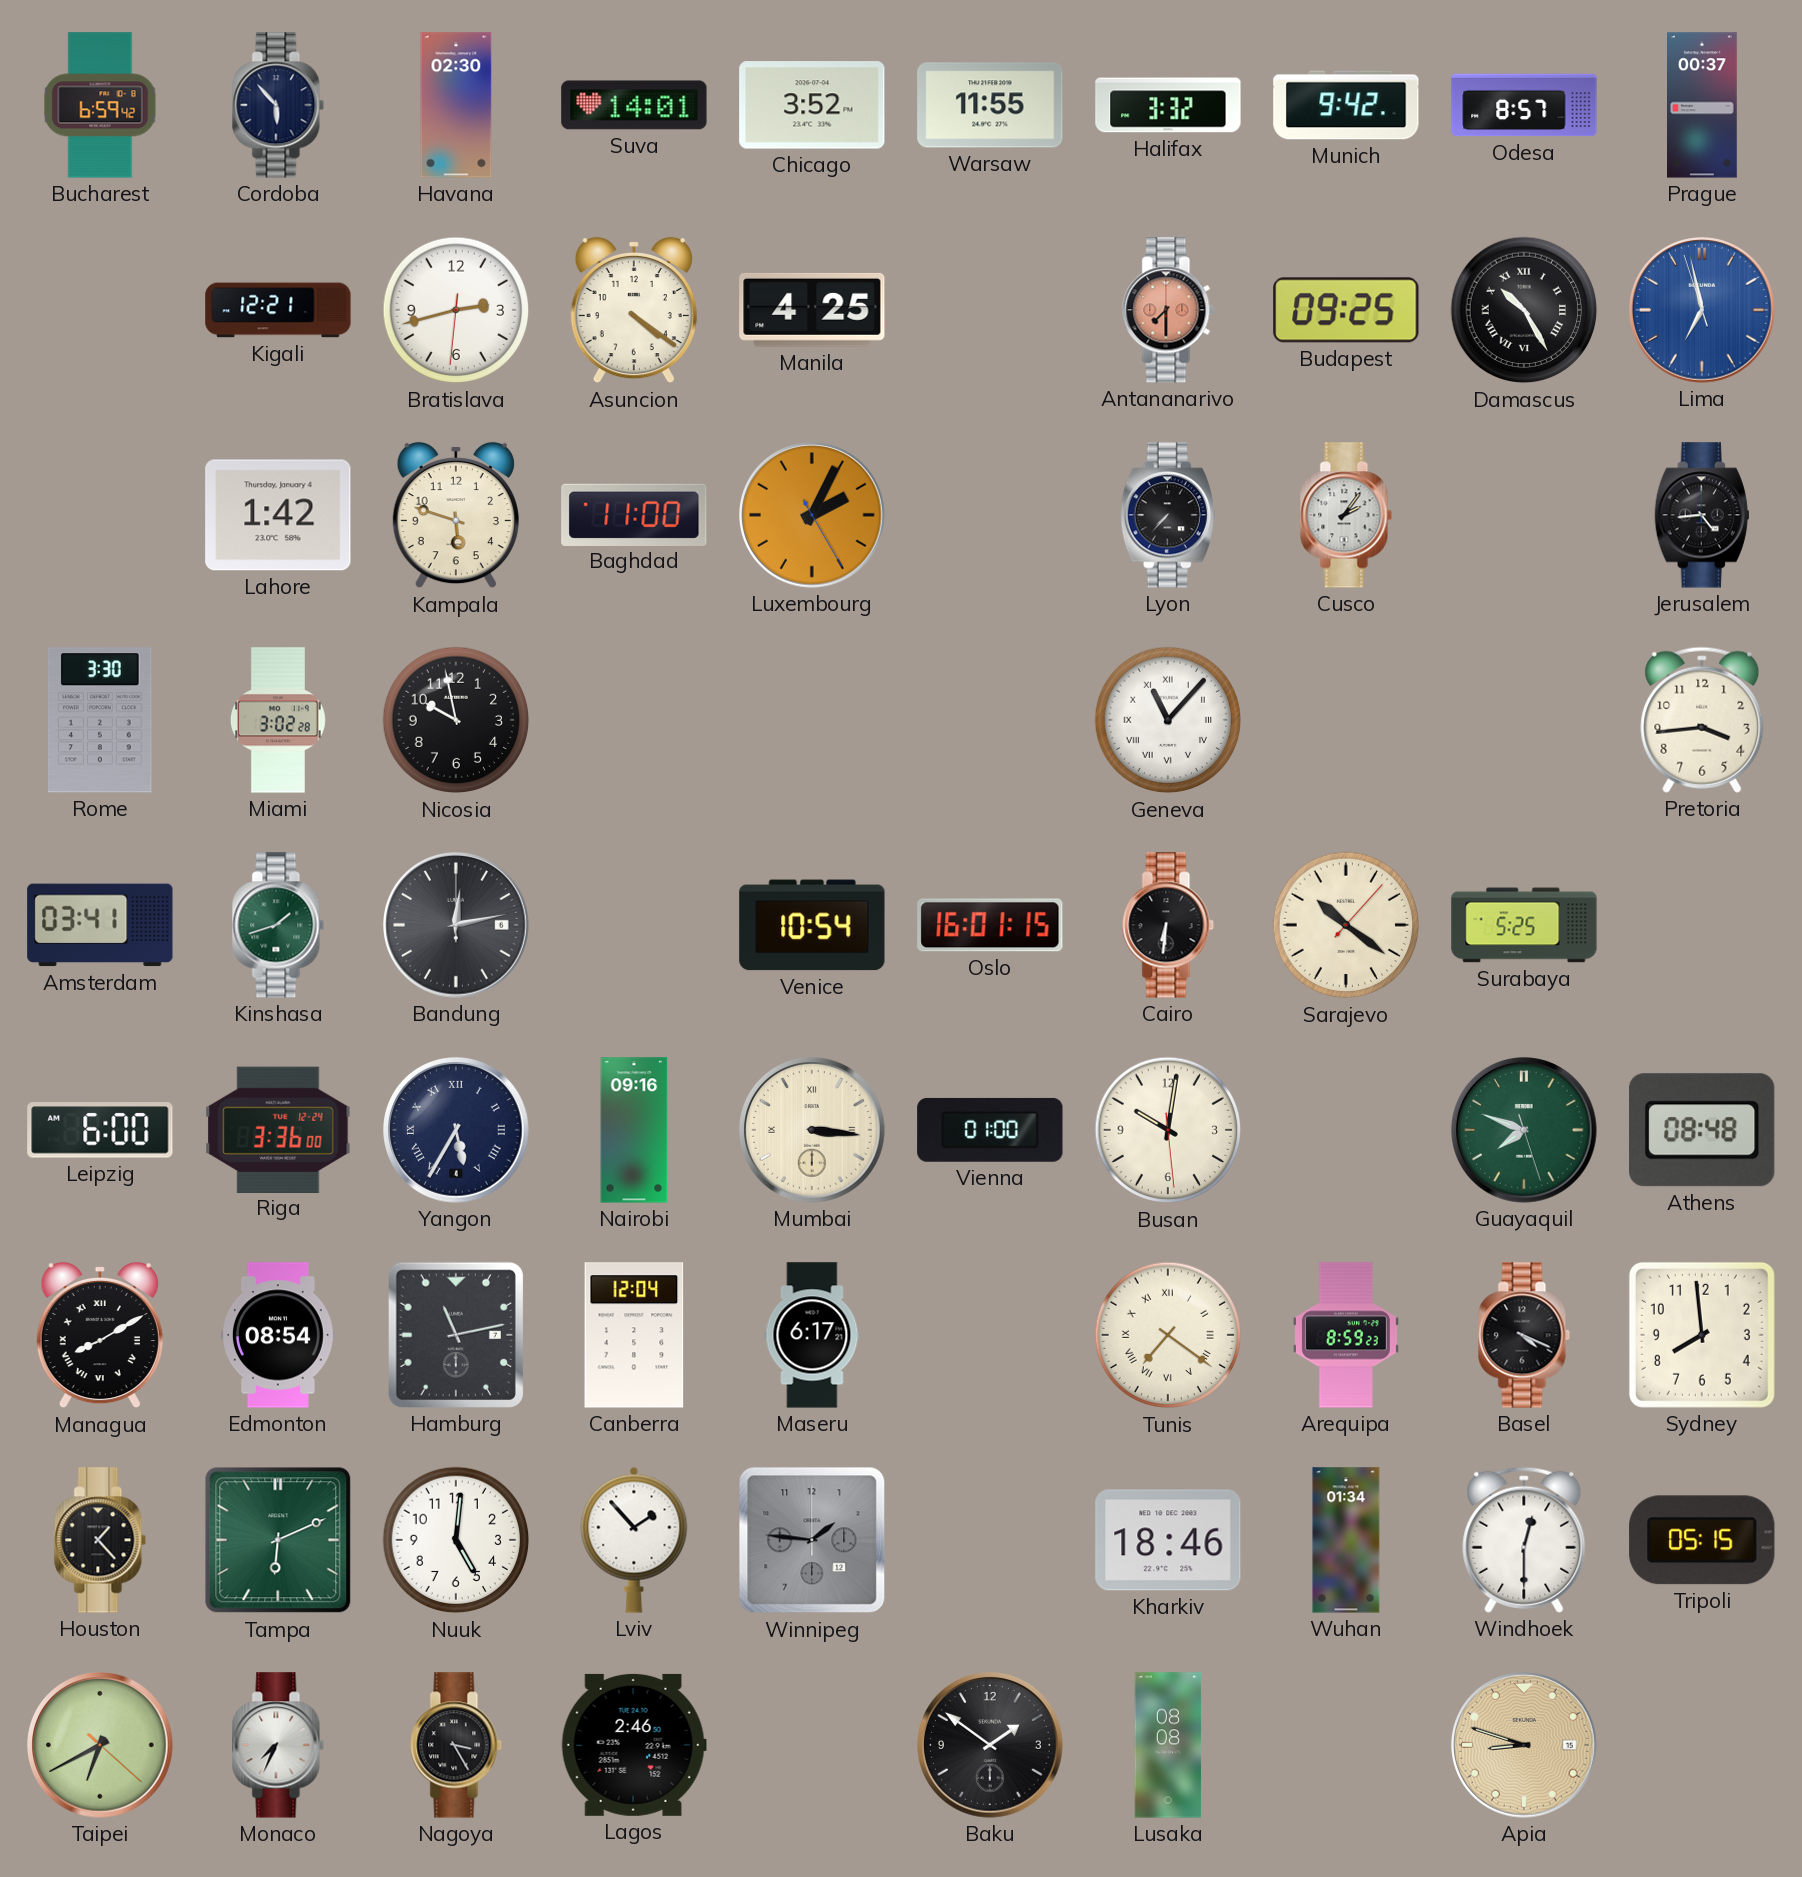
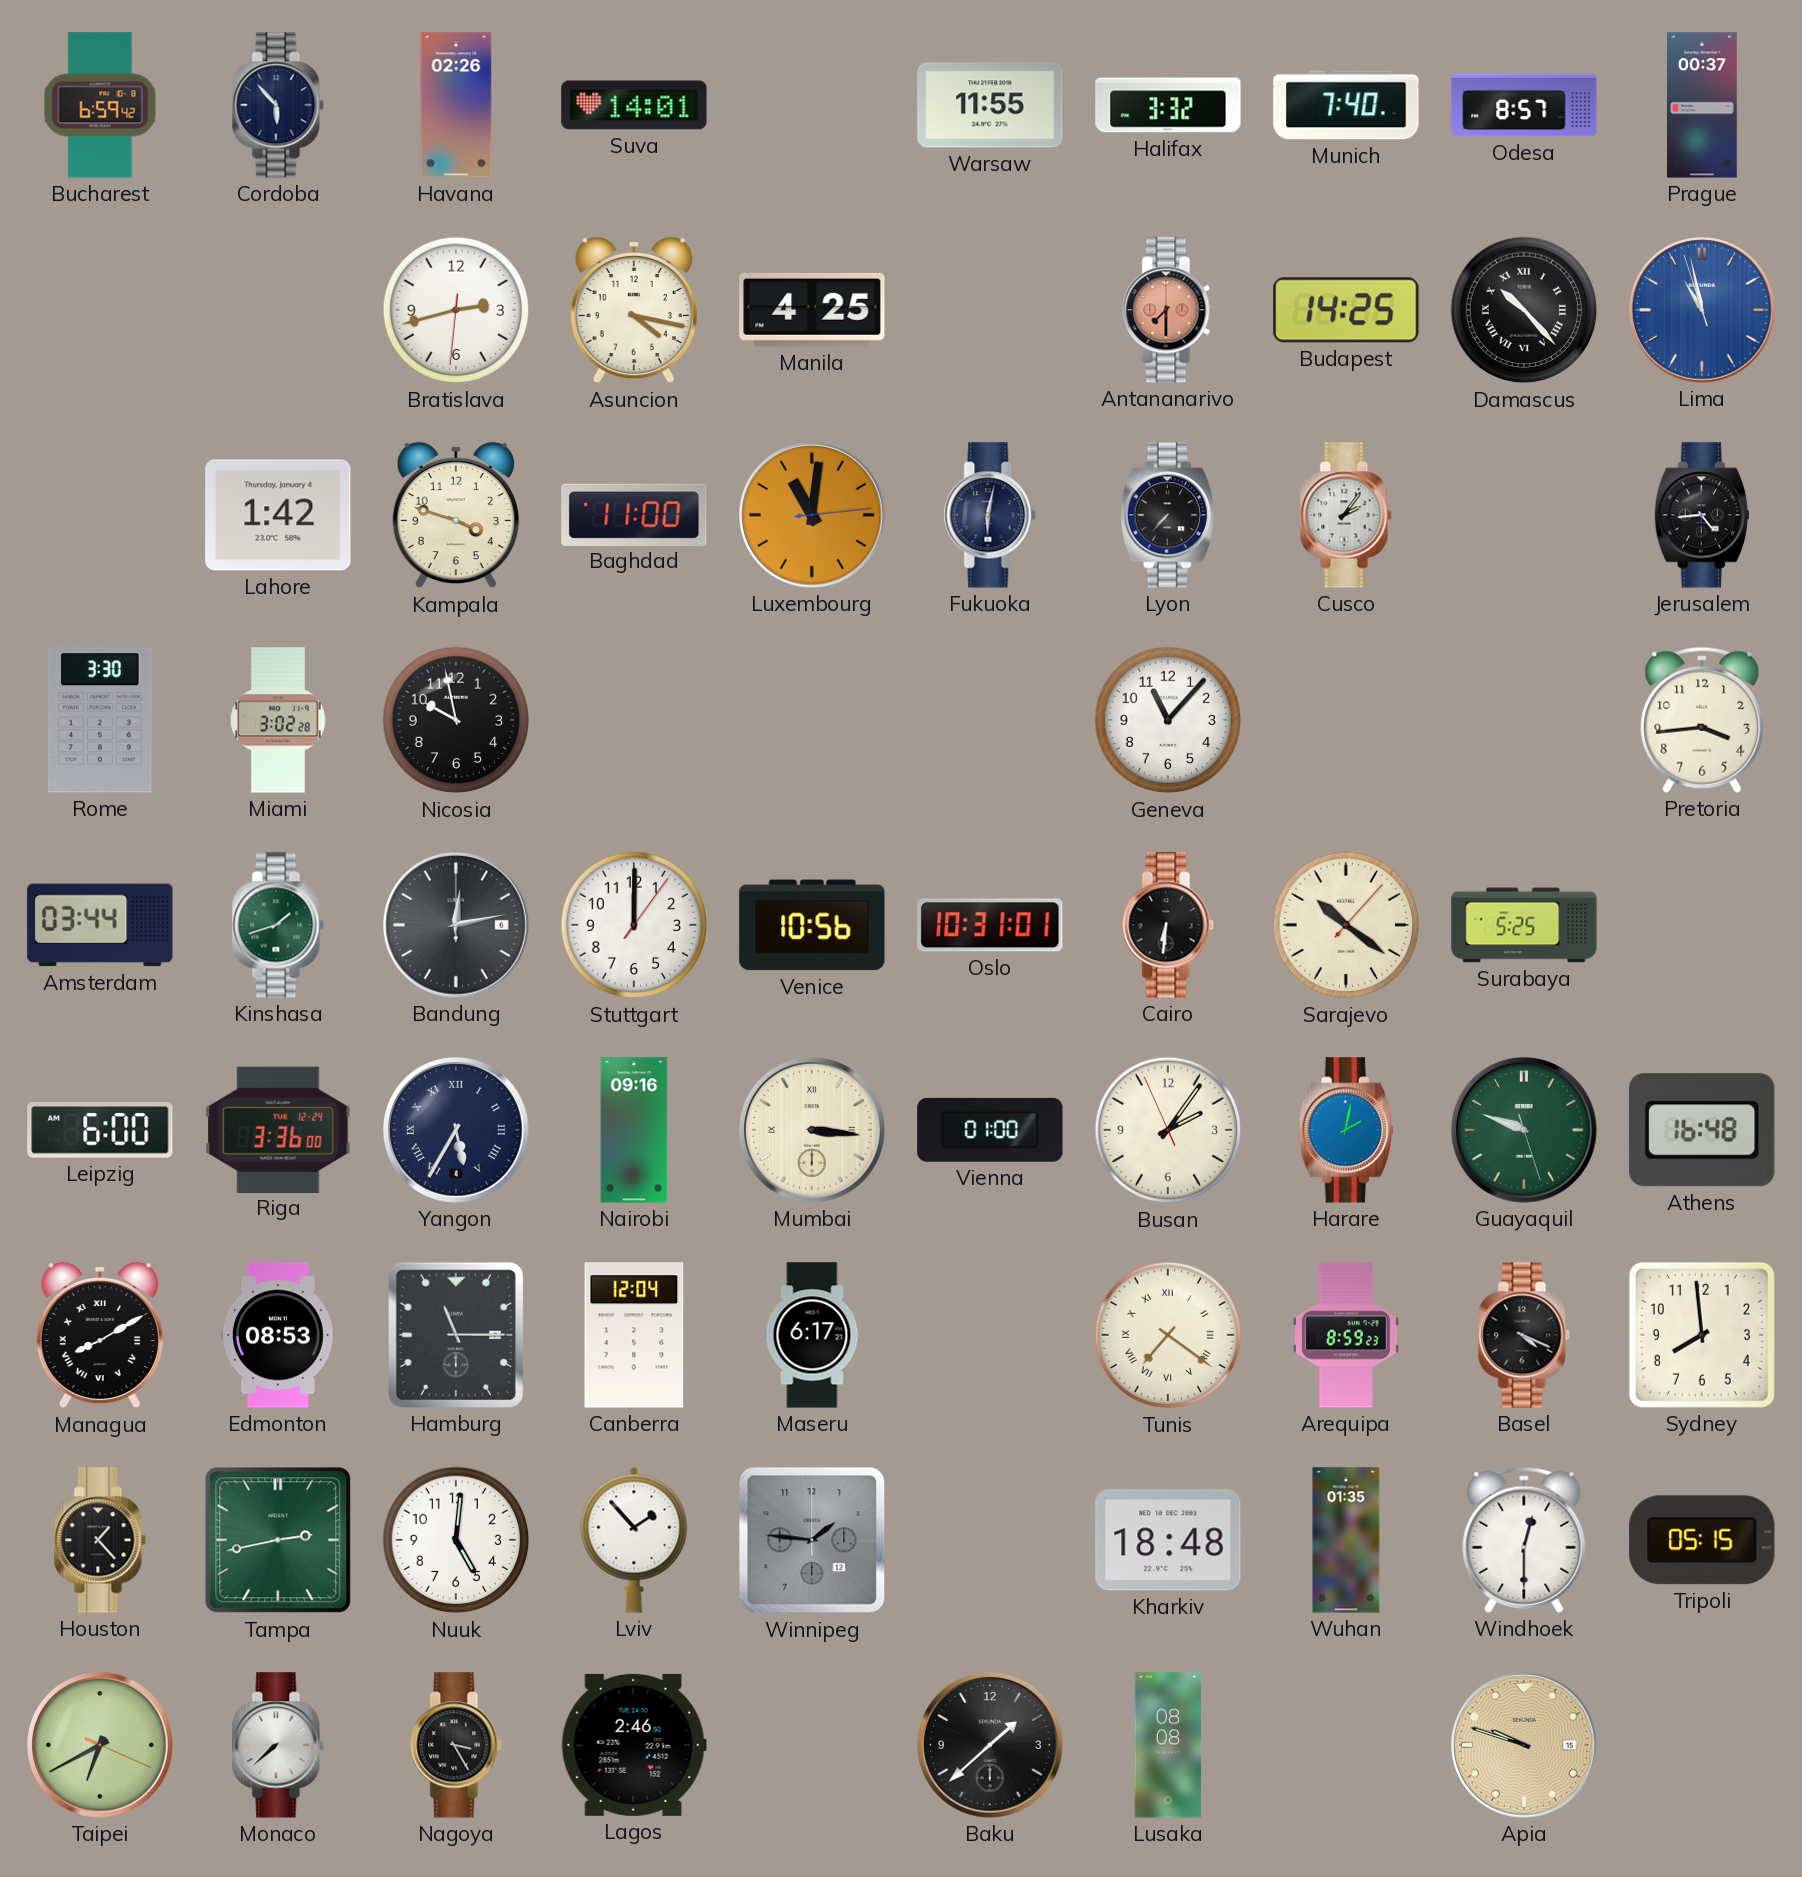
Havana: 02:30 -> 02:26
Chicago: 3:52 -> none
Munich: 9:42 -> 7:40
Kigali: 12:21 -> none
Asuncion: 4:21 -> 4:17
Budapest: 09:25 -> 14:25
Damascus: 10:25 -> 10:23
Lima: 6:57 -> 10:57
Kampala: 5:48 -> 3:48
Luxembourg: 2:04 -> 11:01
Fukuoka: none -> 6:02
Geneva numerals: Roman -> Arabic
Amsterdam: 03:41 -> 03:44
Stuttgart: none -> 12:00
Venice: 10:54 -> 10:56
Oslo: 16:01 -> 10:31
Busan: 10:01 -> 2:05
Harare: none -> 2:02
Guayaquil: 7:48 -> 9:48
Athens: 08:48 -> 16:48
Edmonton: 08:54 -> 08:53
Hamburg: 11:13 -> 11:15
Tampa: 6:11 -> 2:43
Kharkiv: 18:46 -> 18:48
Wuhan: 01:34 -> 01:35
Taipei: 6:40:22 -> 6:40:19
Monaco: 7:34 -> 7:38
Baku: 1:51 -> 1:38
Apia: 8:48 -> 9:48
